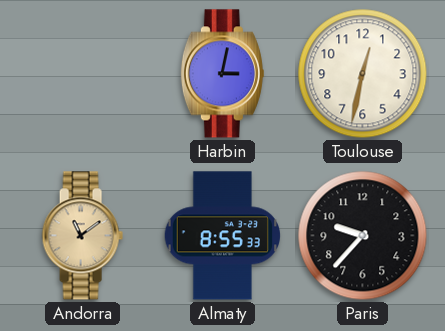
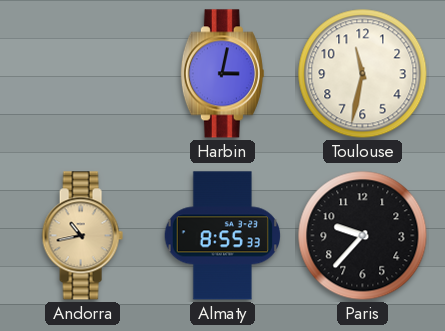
Toulouse: 12:32 -> 11:32
Andorra: 11:09 -> 10:43
